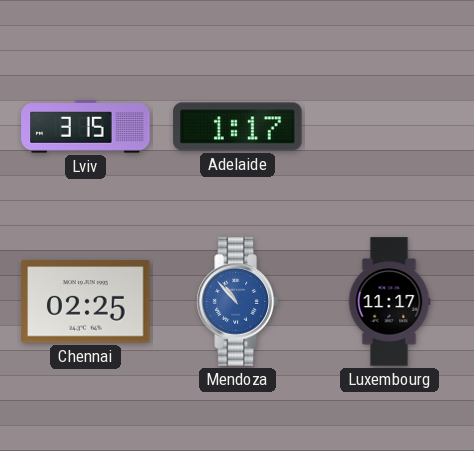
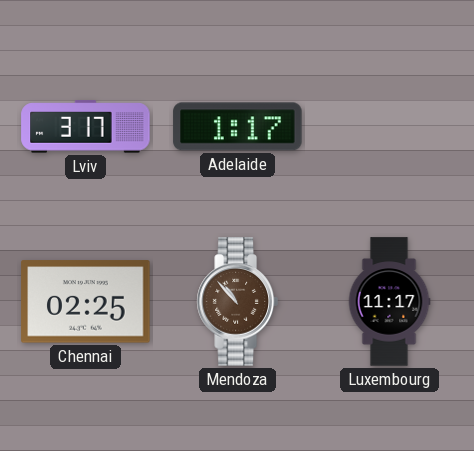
Lviv: 3:15 -> 3:17
Mendoza dial: blue -> brown
